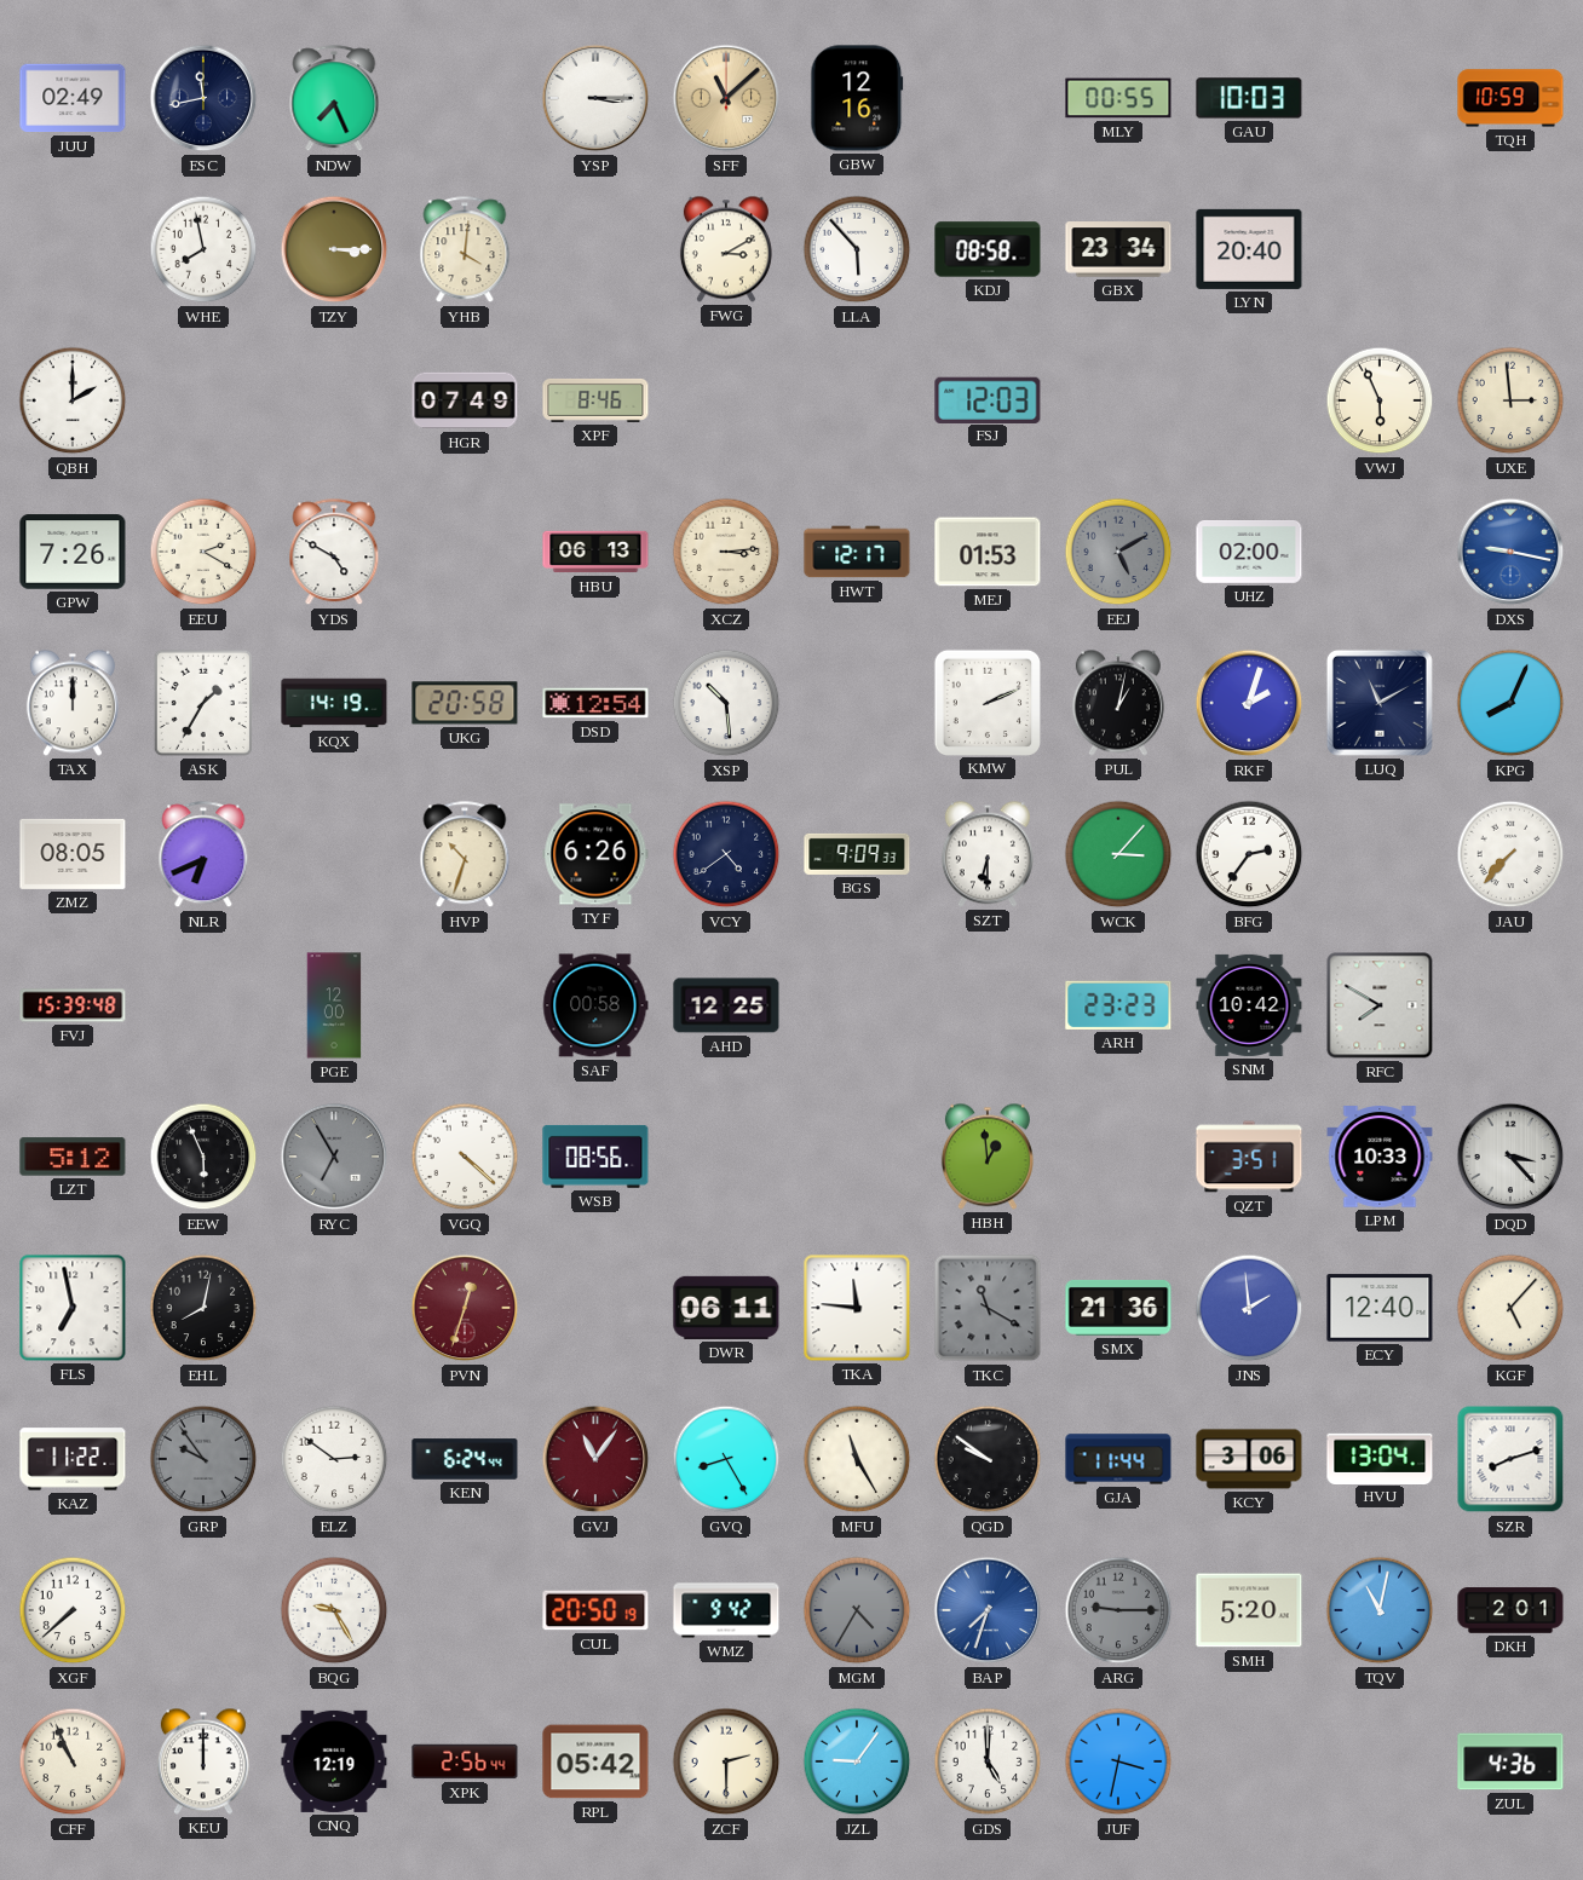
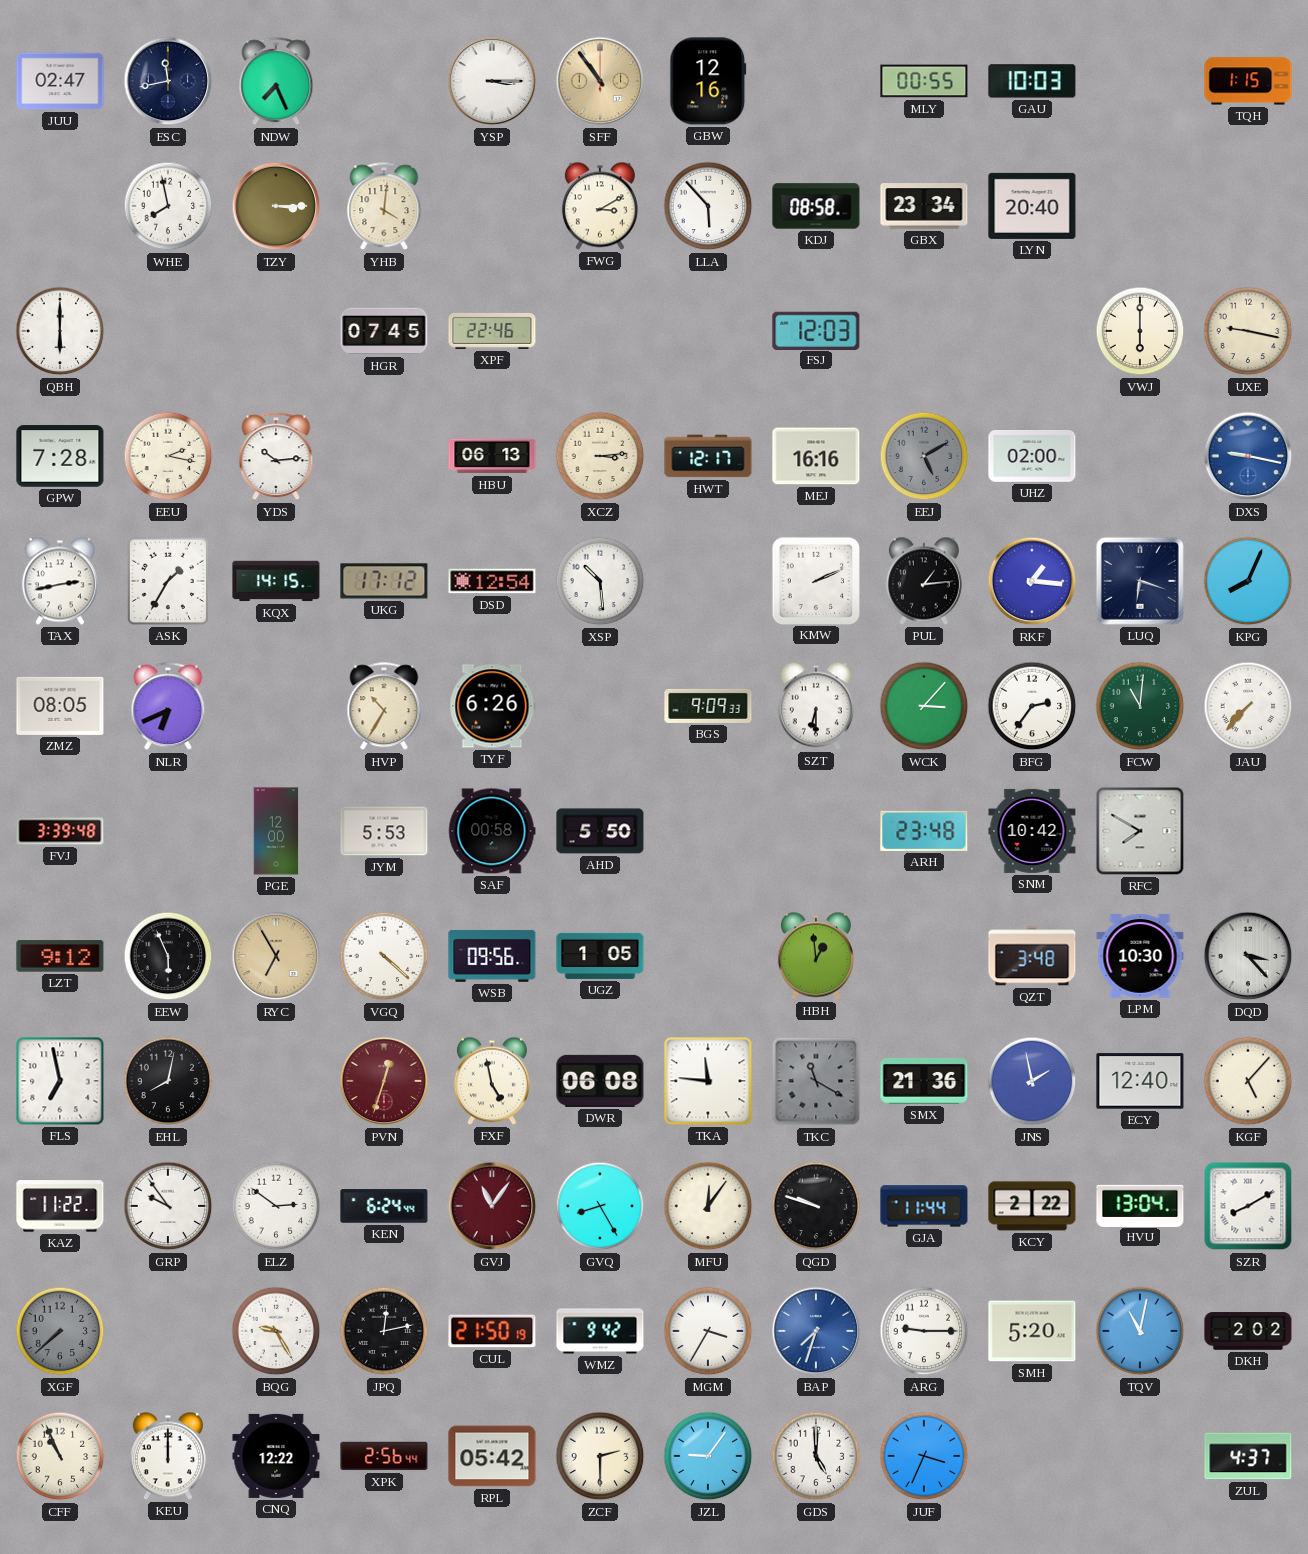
JUU: 02:49 -> 02:47
SFF: 11:08 -> 10:54
TQH: 10:59 -> 1:15
QBH: 2:00 -> 6:00
HGR: 07:49 -> 07:45
XPF: 8:46 -> 22:46
VWJ: 5:56 -> 6:00
UXE: 2:59 -> 9:17
GPW: 7:26 -> 7:28
EEU: 2:20 -> 2:17
YDS: 4:50 -> 10:14
MEJ: 01:53 -> 16:16
TAX: 12:00 -> 2:43
KQX: 14:19 -> 14:15
UKG: 20:58 -> 17:12
PUL: 1:02 -> 1:14
RKF: 2:03 -> 1:16
LUQ: 11:10 -> 6:18
HVP: 10:33 -> 10:35
VCY: 4:39 -> none
FCW: none -> 11:01
FVJ: 15:39 -> 3:39
JYM: none -> 5:53
AHD: 12:25 -> 5:50
ARH: 23:23 -> 23:48
LZT: 5:12 -> 9:12
RYC dial: grey -> champagne
WSB: 08:56 -> 09:56
UGZ: none -> 1:05
QZT: 3:51 -> 3:48
LPM: 10:33 -> 10:30
FXF: none -> 4:58
DWR: 06:11 -> 06:08
JNS: 1:59 -> 1:58
GRP dial: grey -> white
MFU: 11:25 -> 12:06
QGD: 9:51 -> 9:48
KCY: 3:06 -> 2:22
SZR: 8:12 -> 8:10
XGF dial: white -> grey
JPQ: none -> 12:13
CUL: 20:50 -> 21:50
MGM: 4:35 -> 3:35
MGM dial: grey -> white
ARG dial: grey -> white
DKH: 2:01 -> 2:02
CNQ: 12:19 -> 12:22
JUF: 3:32 -> 3:34
ZUL: 4:36 -> 4:37
